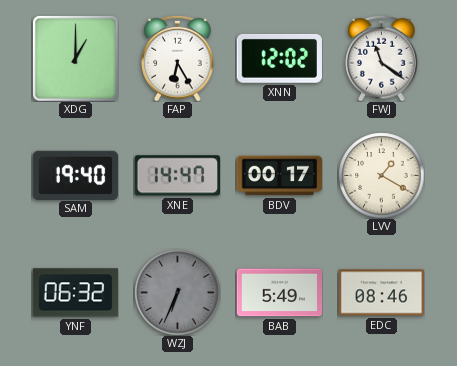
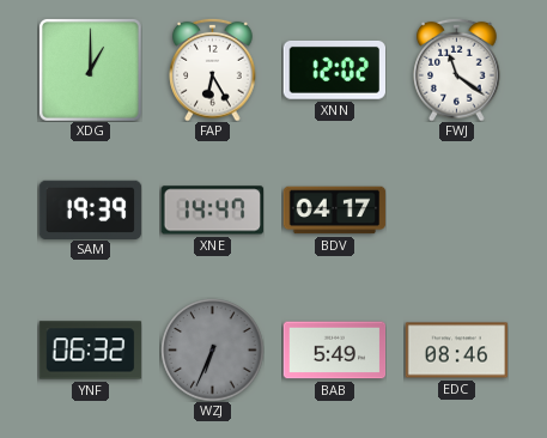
SAM: 19:40 -> 19:39
BDV: 00:17 -> 04:17
LVV: 1:20 -> none
